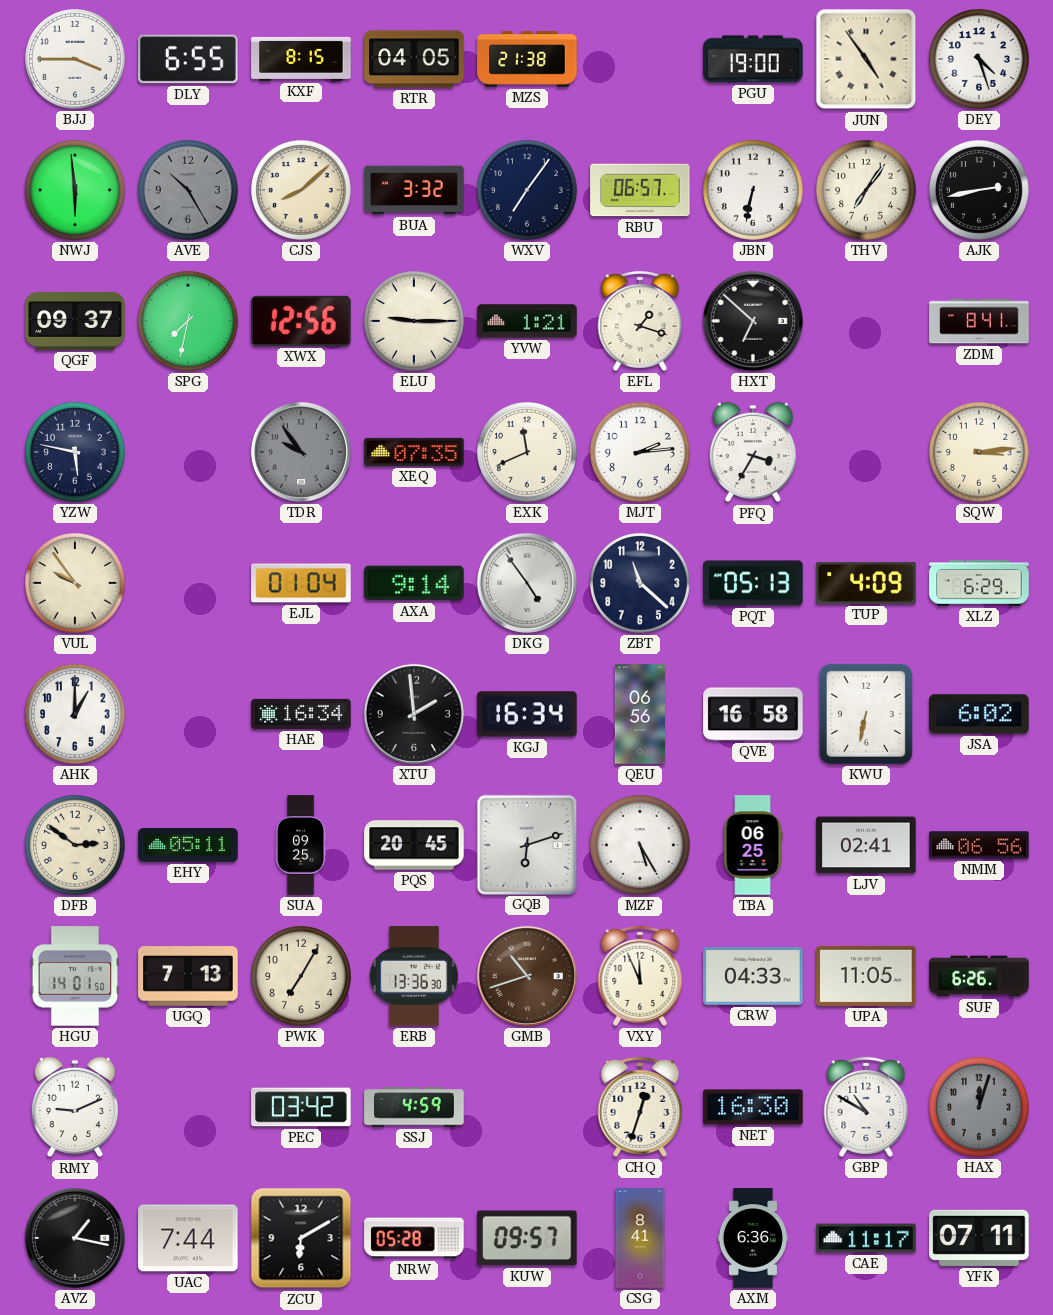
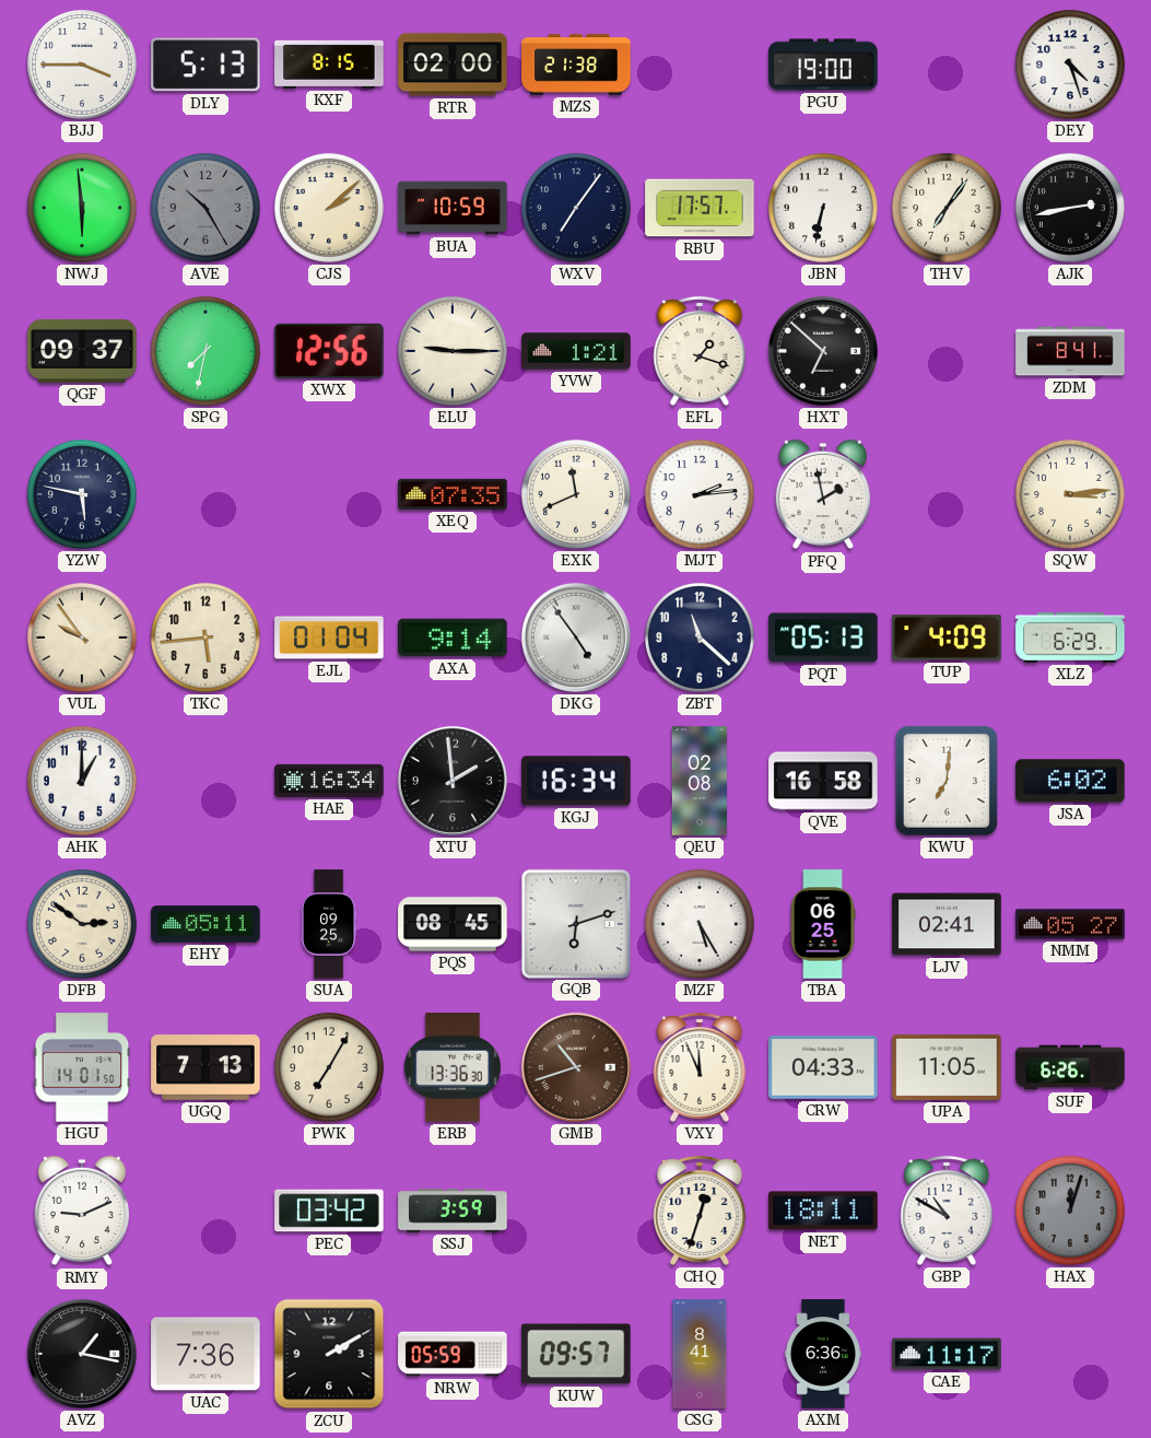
DLY: 6:55 -> 5:13
RTR: 04:05 -> 02:00
JUN: 4:54 -> none
CJS: 8:08 -> 2:08
BUA: 3:32 -> 10:59
RBU: 06:57 -> 17:57
TDR: 9:54 -> none
PFQ: 3:35 -> 1:58
TKC: none -> 5:44
QEU: 06:56 -> 02:08
KWU: 6:32 -> 7:01
PQS: 20:45 -> 08:45
NMM: 06:56 -> 05:27
SSJ: 4:59 -> 3:59
NET: 16:30 -> 18:11
UAC: 7:44 -> 7:36
ZCU: 6:10 -> 2:10
NRW: 05:28 -> 05:59
YFK: 07:11 -> none
